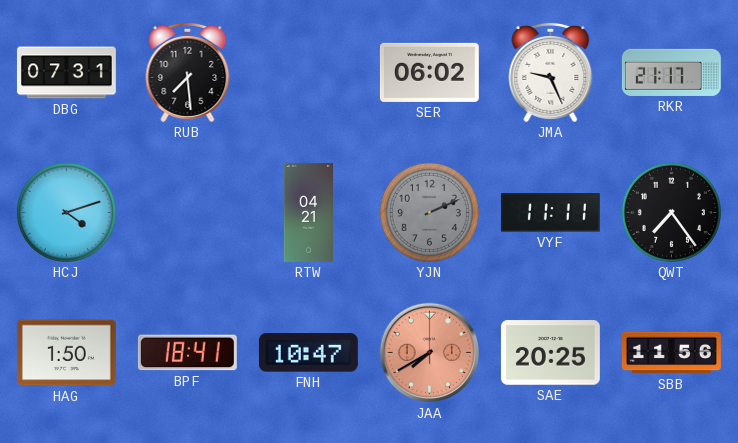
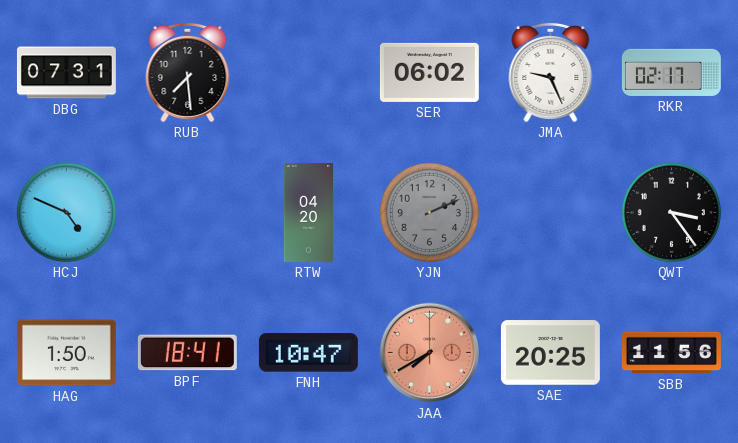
RKR: 21:17 -> 02:17
HCJ: 4:12 -> 4:49
RTW: 04:21 -> 04:20
VYF: 11:11 -> none
QWT: 7:24 -> 3:24
